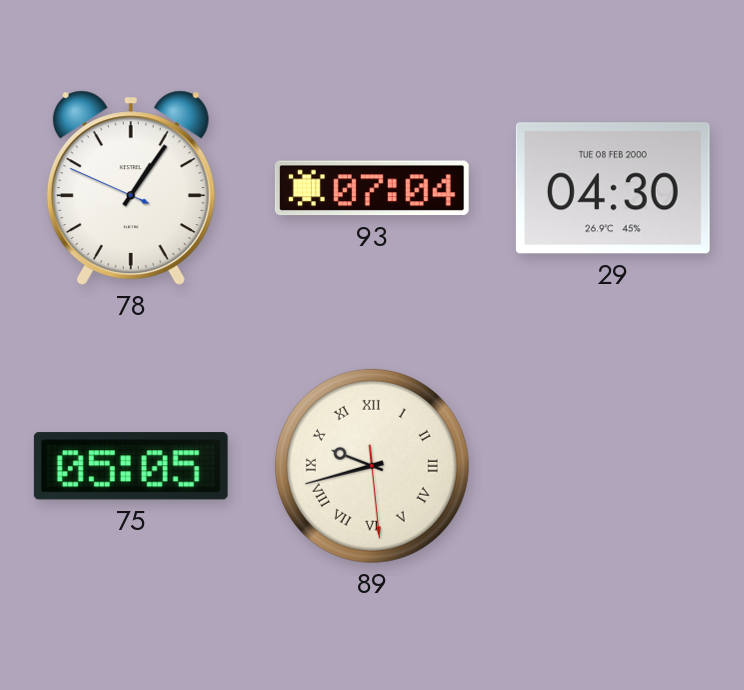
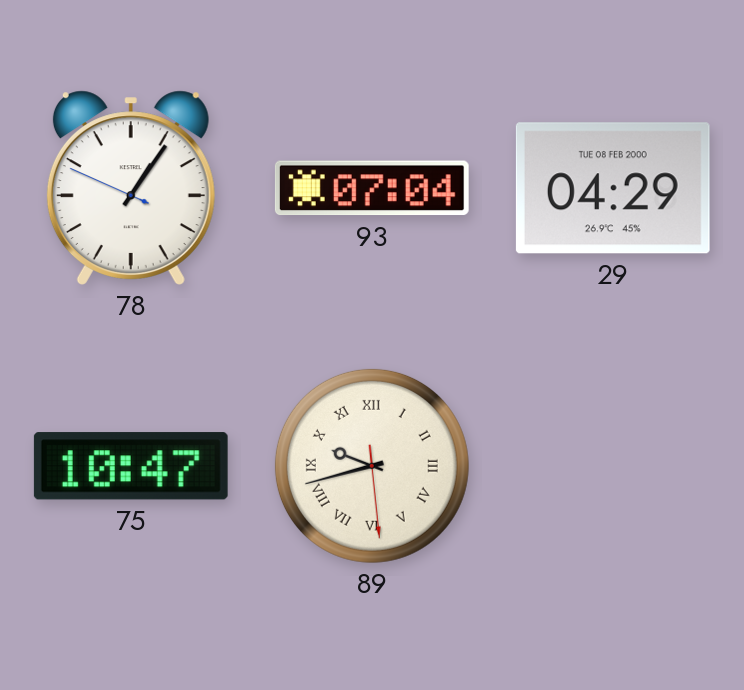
29: 04:30 -> 04:29
75: 05:05 -> 10:47
